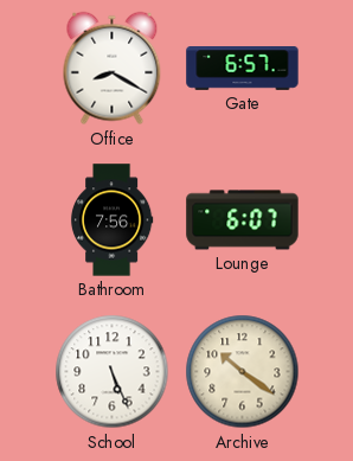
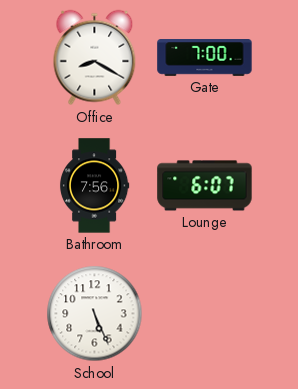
Gate: 6:57 -> 7:00
Archive: 10:21 -> none
